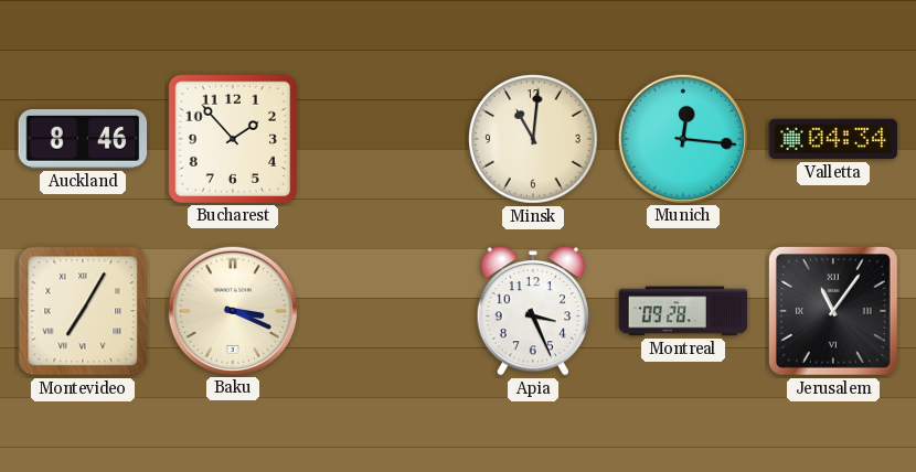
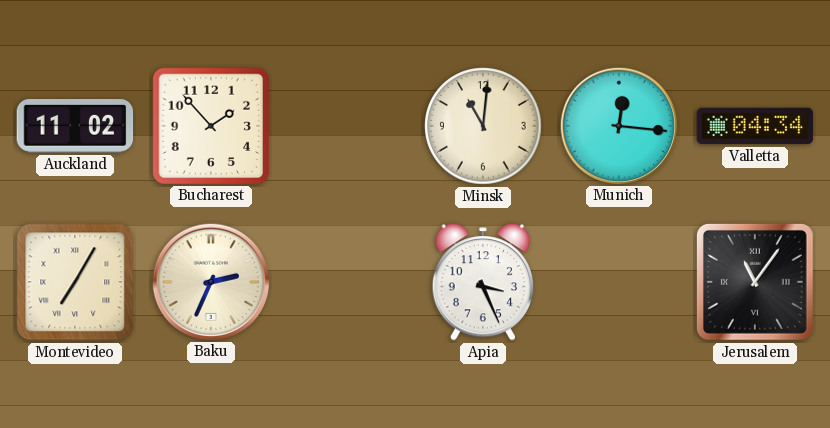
Auckland: 8:46 -> 11:02
Baku: 3:19 -> 2:34
Montreal: 09:28 -> none
